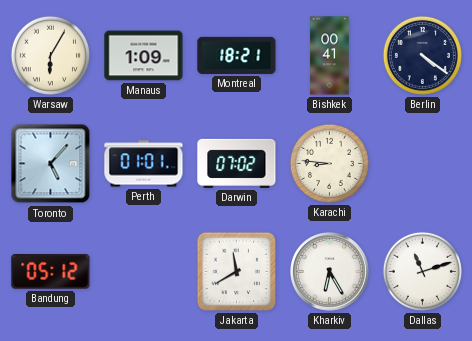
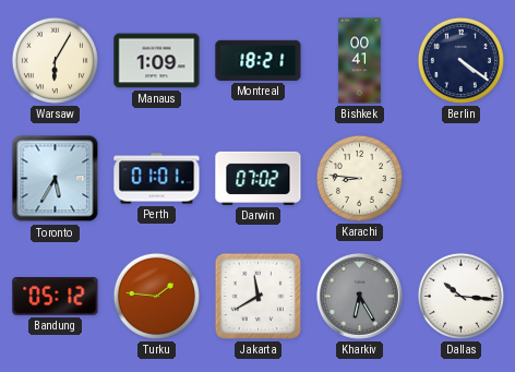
Toronto: 5:07 -> 5:35
Turku: none -> 1:46
Kharkiv dial: white -> grey
Dallas: 11:12 -> 10:16
